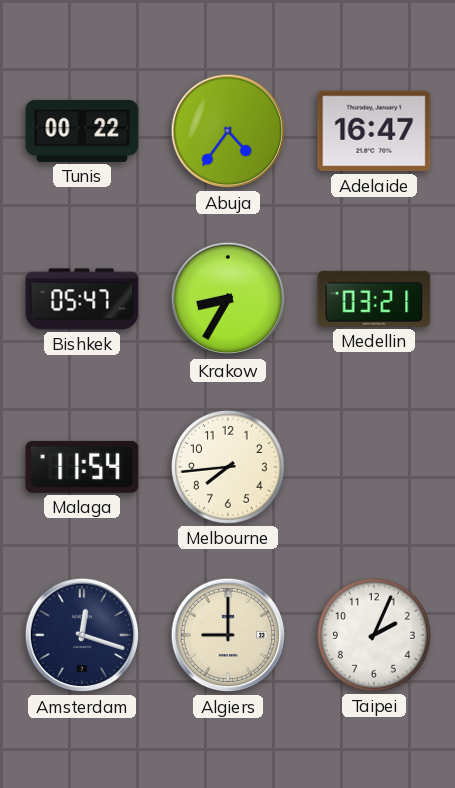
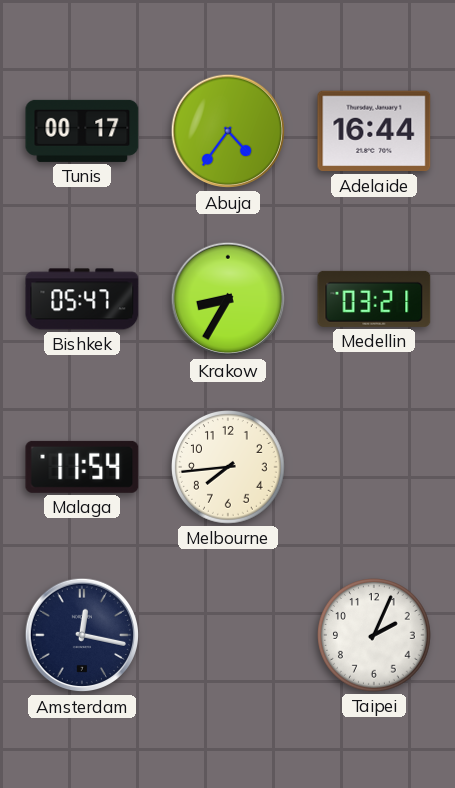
Tunis: 00:22 -> 00:17
Adelaide: 16:47 -> 16:44
Amsterdam: 12:18 -> 12:17
Algiers: 9:00 -> none
